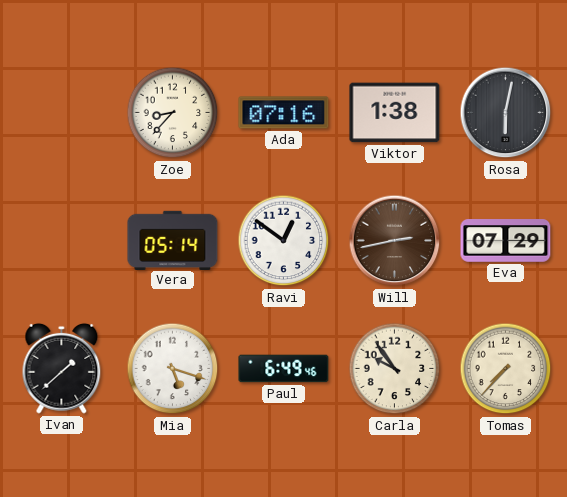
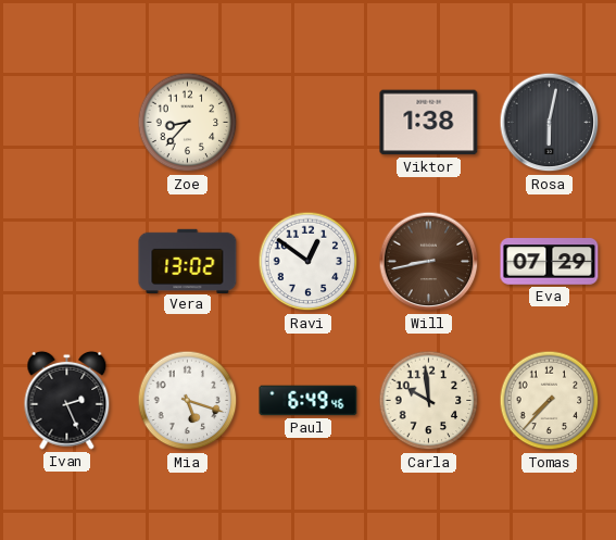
Ada: 07:16 -> none
Vera: 05:14 -> 13:02
Will: 2:43 -> 8:43
Ivan: 1:38 -> 2:26
Carla: 9:54 -> 9:59
